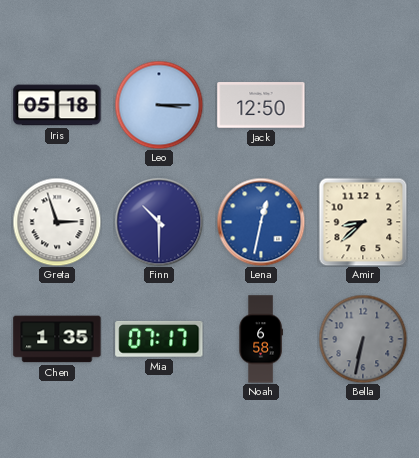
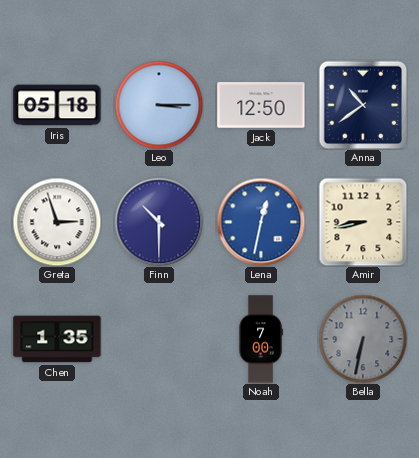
Anna: none -> 10:39
Amir: 8:38 -> 8:43
Mia: 07:17 -> none
Noah: 6:58 -> 7:00
